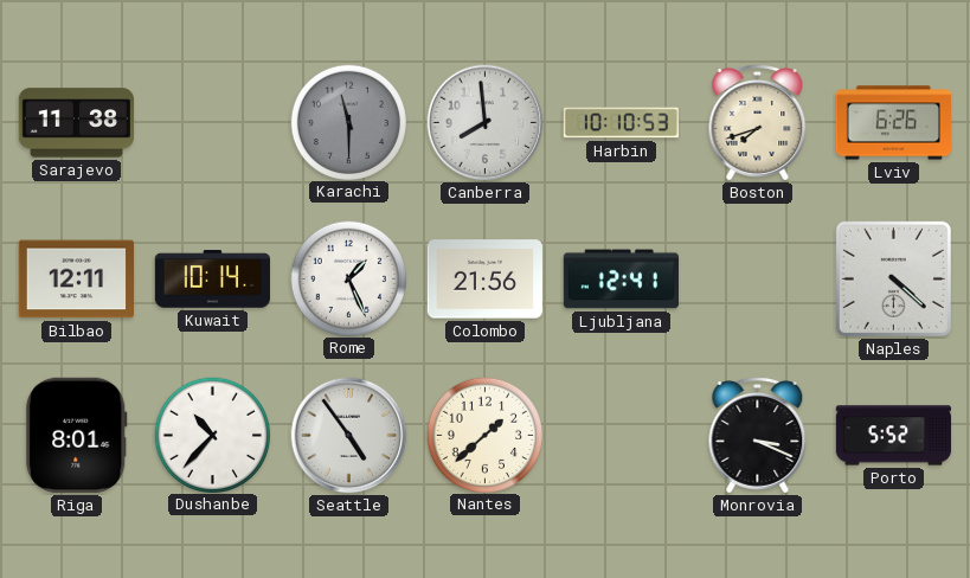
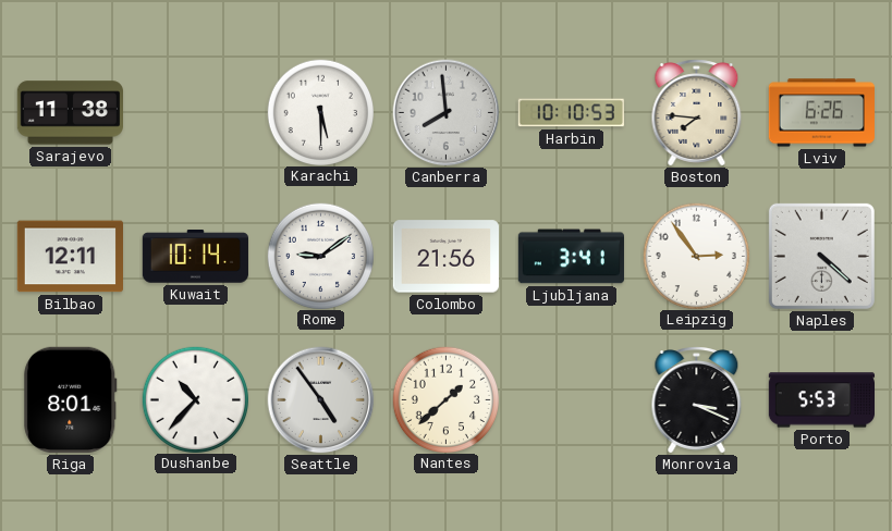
Karachi: 11:30 -> 5:30
Karachi dial: grey -> white
Boston: 7:42 -> 7:46
Rome: 1:26 -> 9:09
Ljubljana: 12:41 -> 3:41
Leipzig: none -> 2:54
Porto: 5:52 -> 5:53
